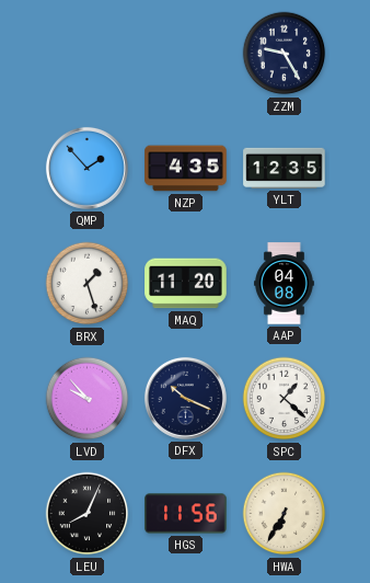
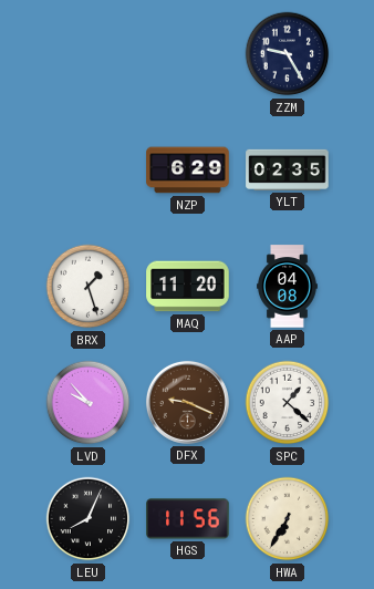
QMP: 1:53 -> none
NZP: 4:35 -> 6:29
YLT: 12:35 -> 02:35
DFX: 10:19 -> 9:19
DFX dial: navy -> brown
